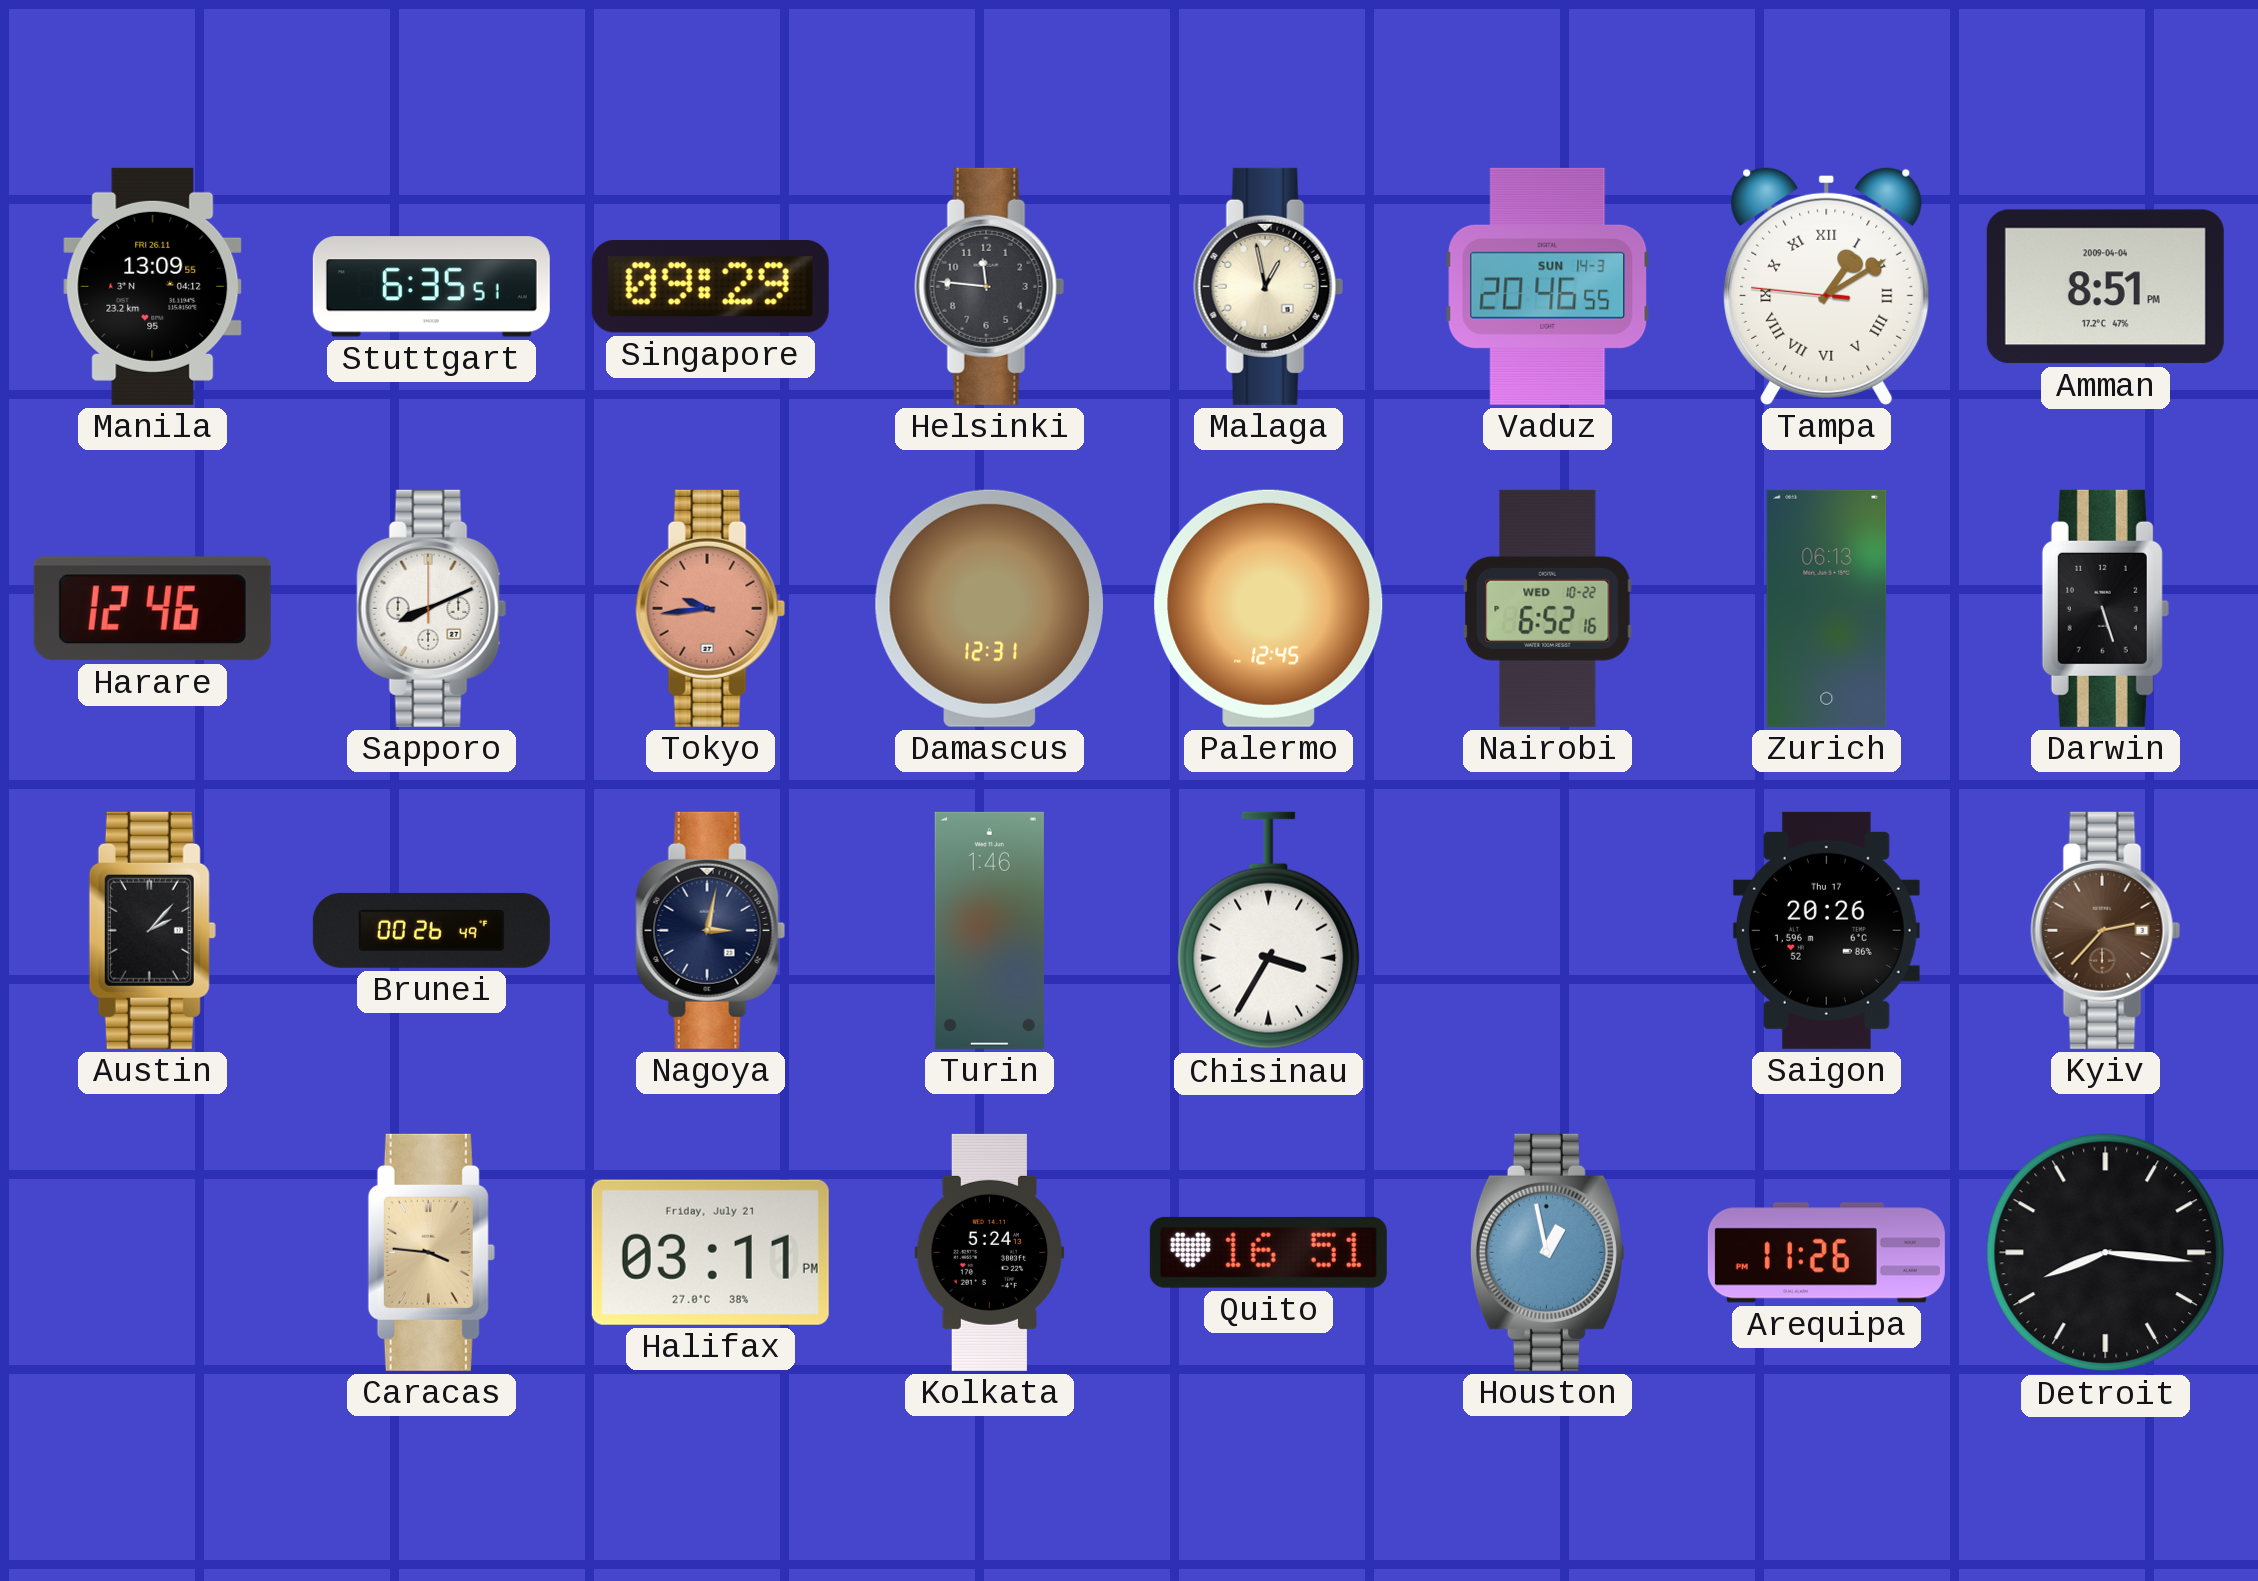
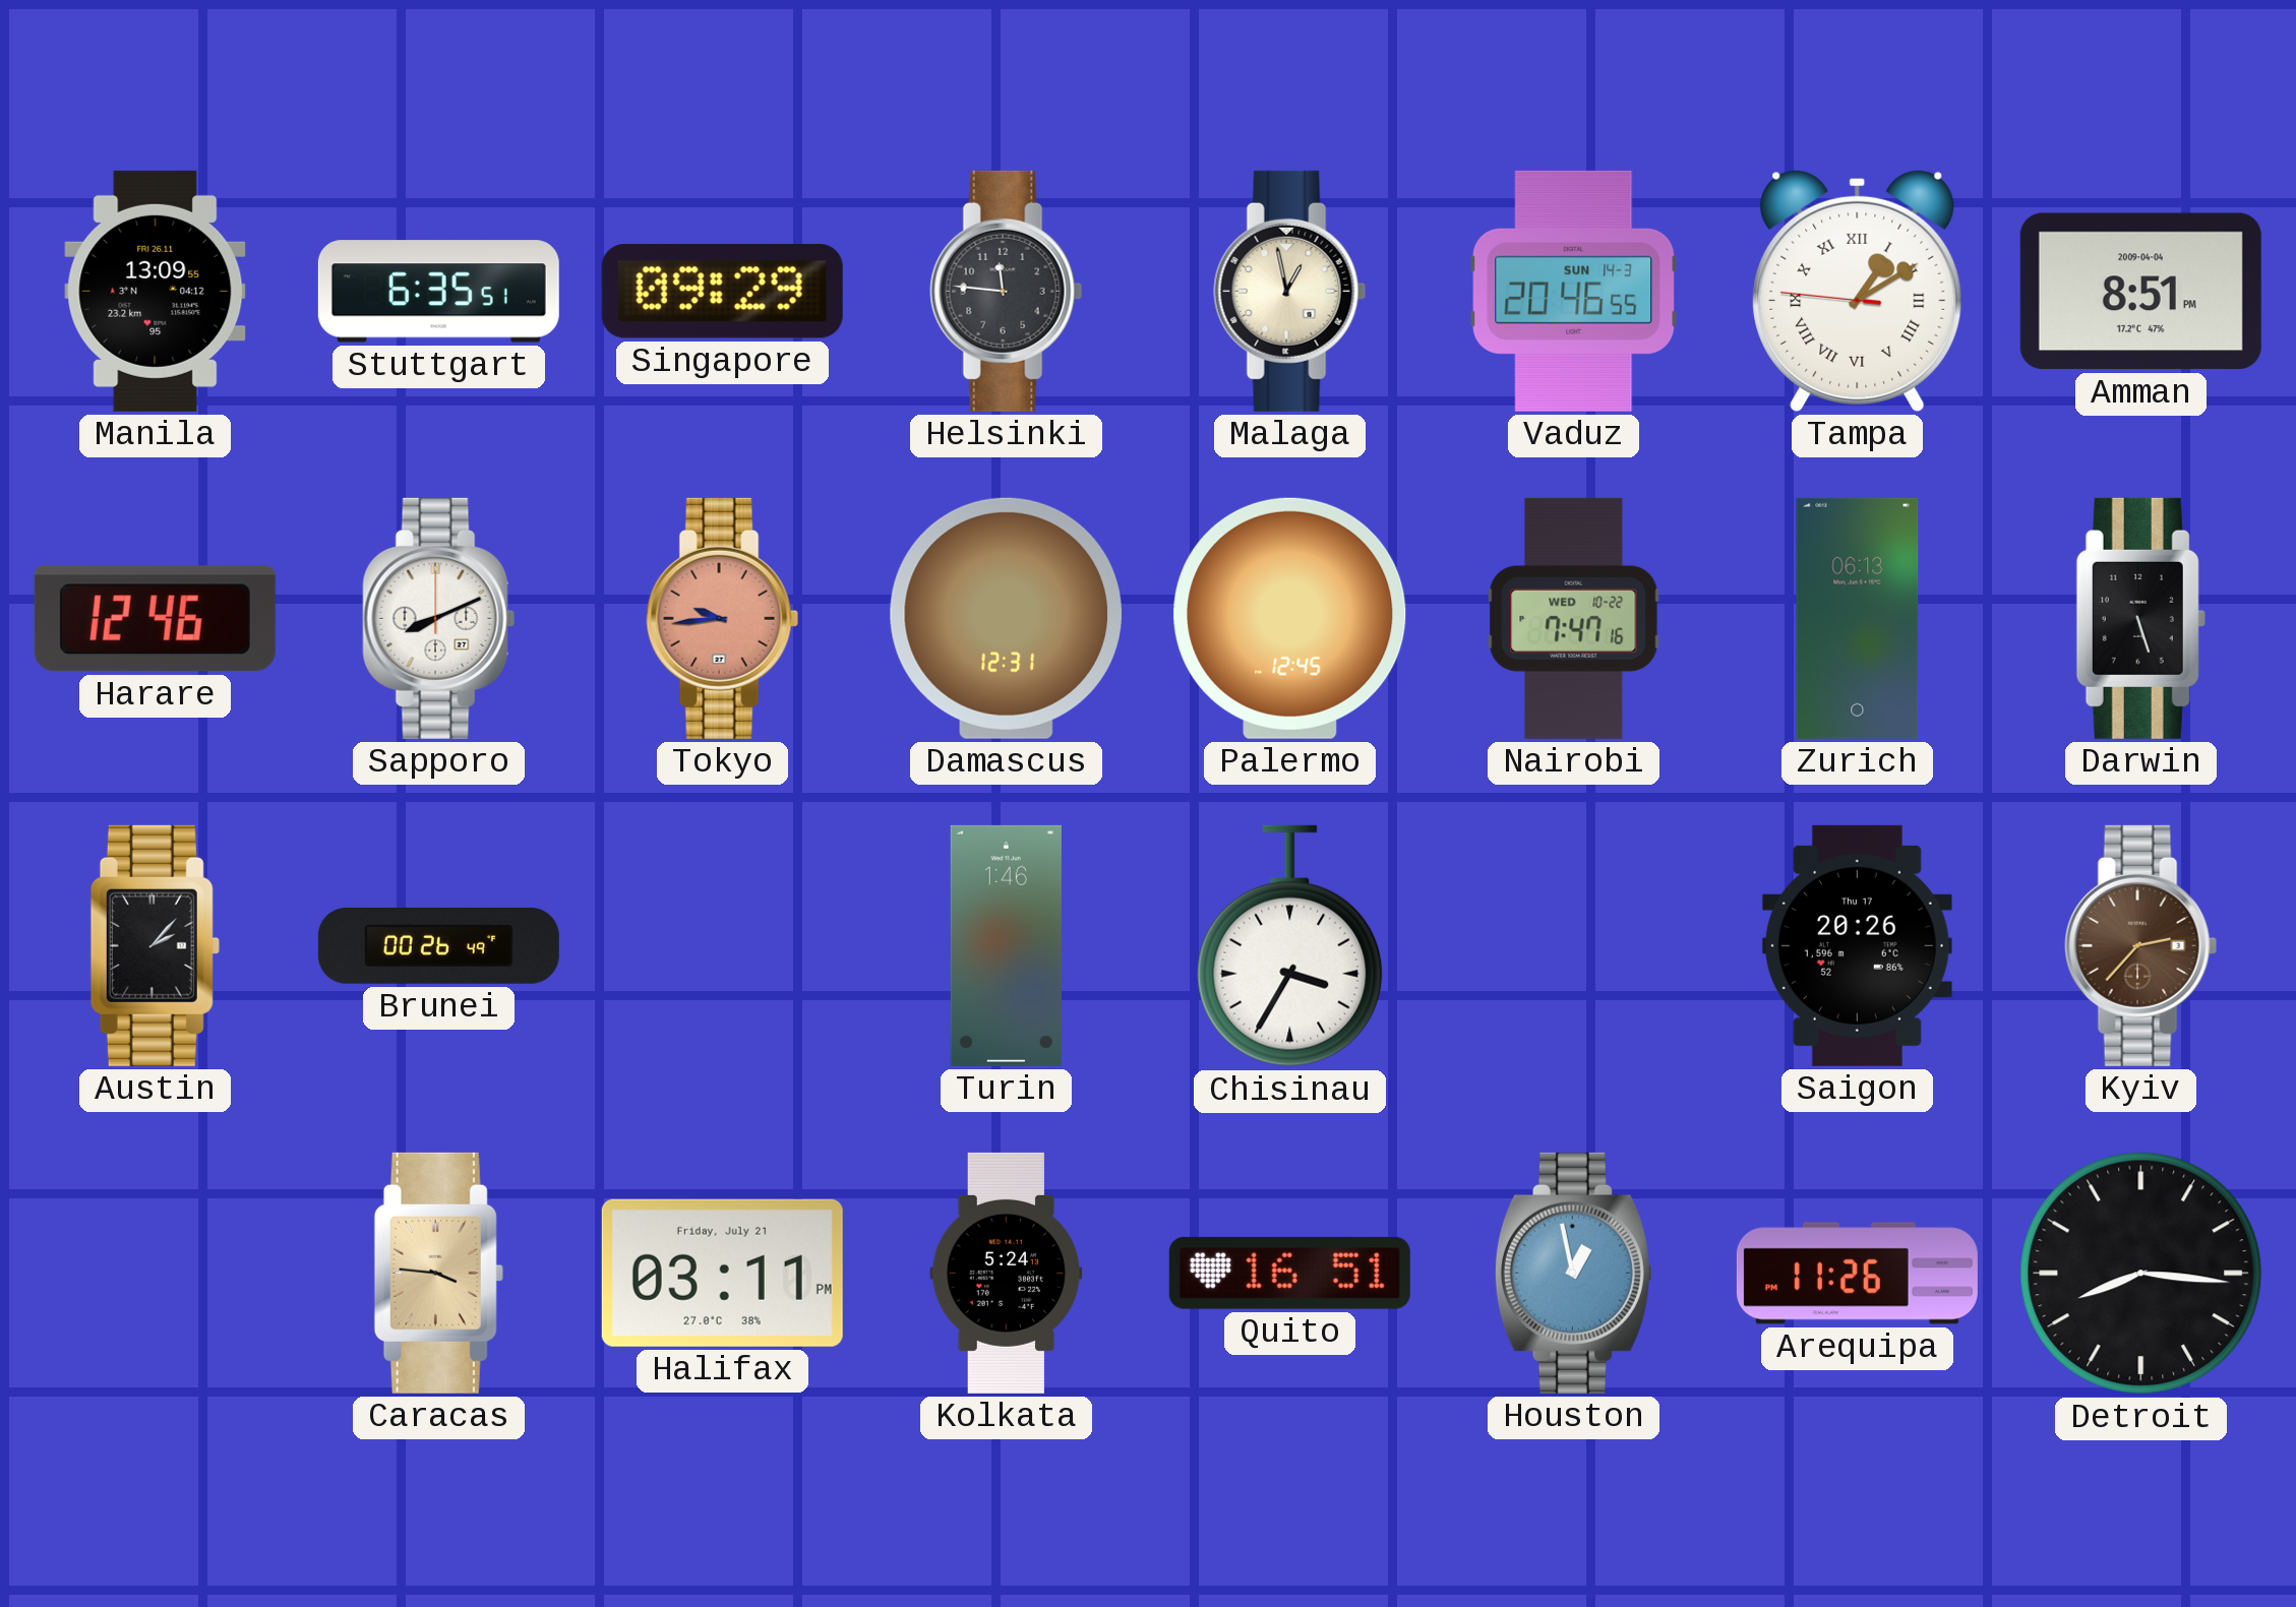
Nairobi: 6:52 -> 7:47
Nagoya: 3:02 -> none
